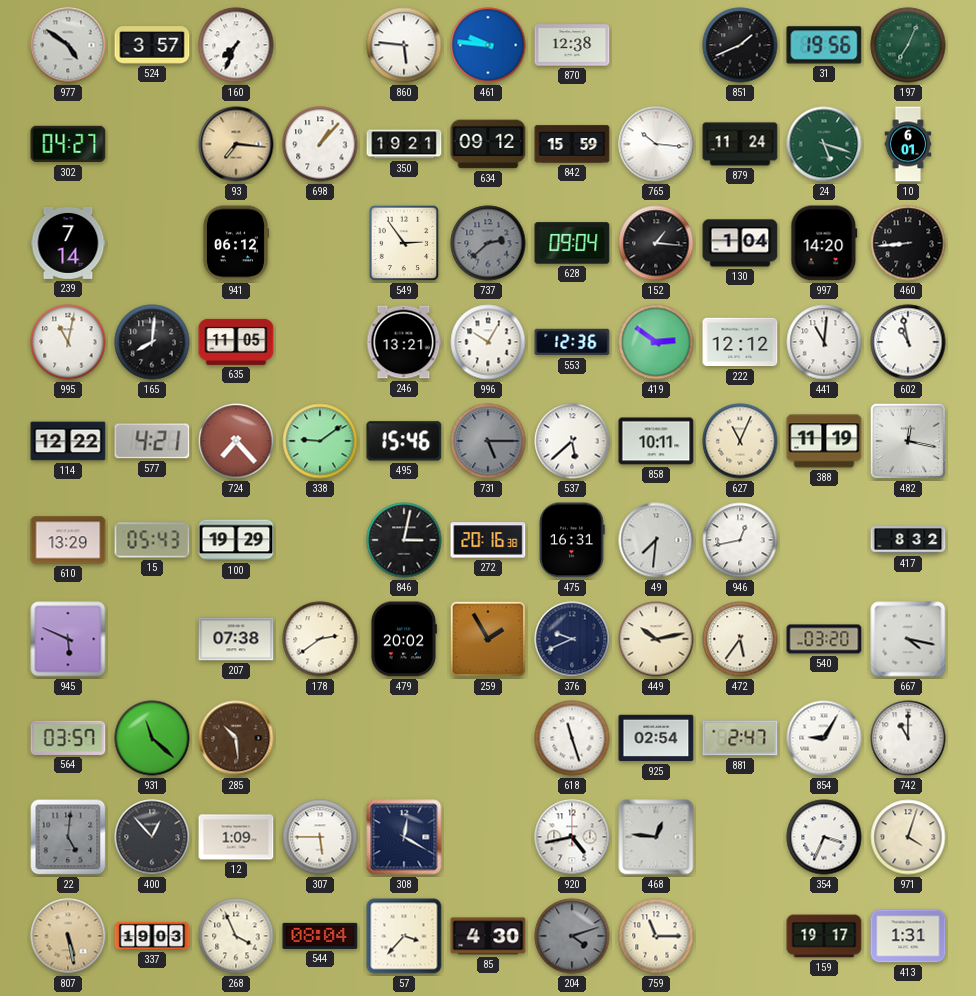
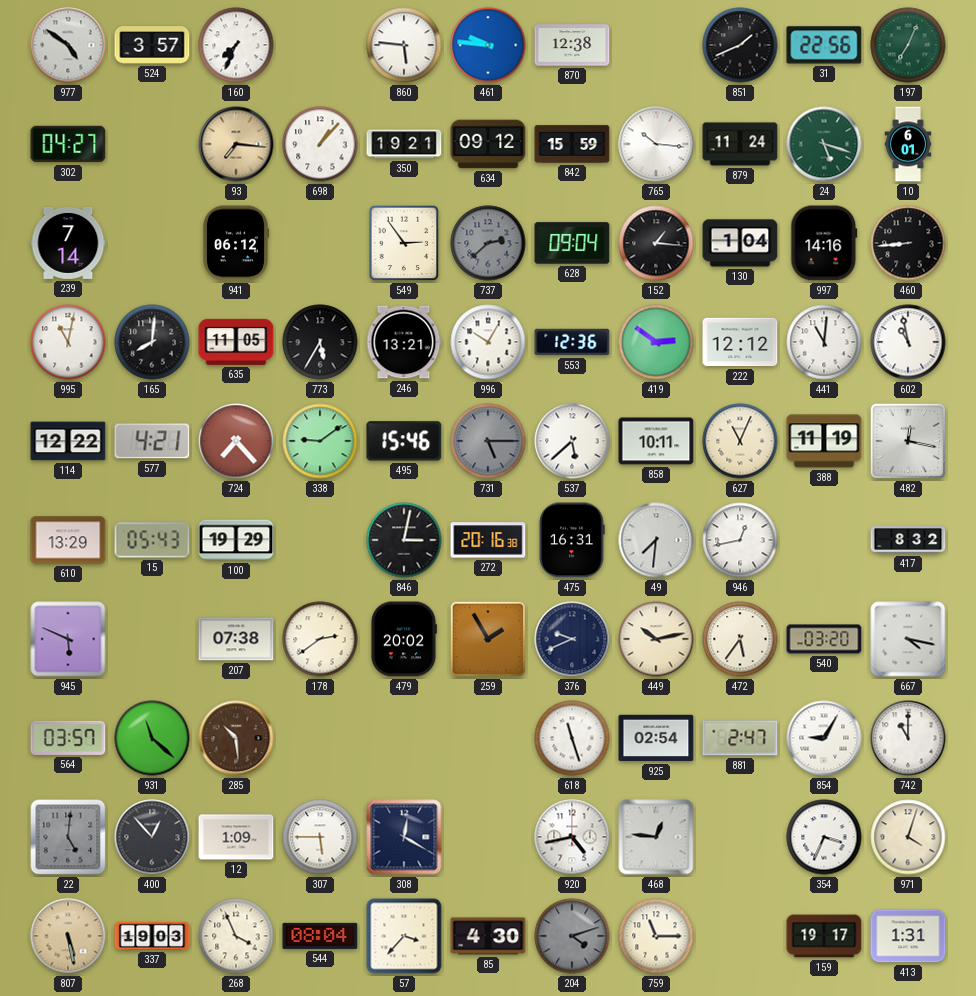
31: 19:56 -> 22:56
997: 14:20 -> 14:16
773: none -> 5:35
